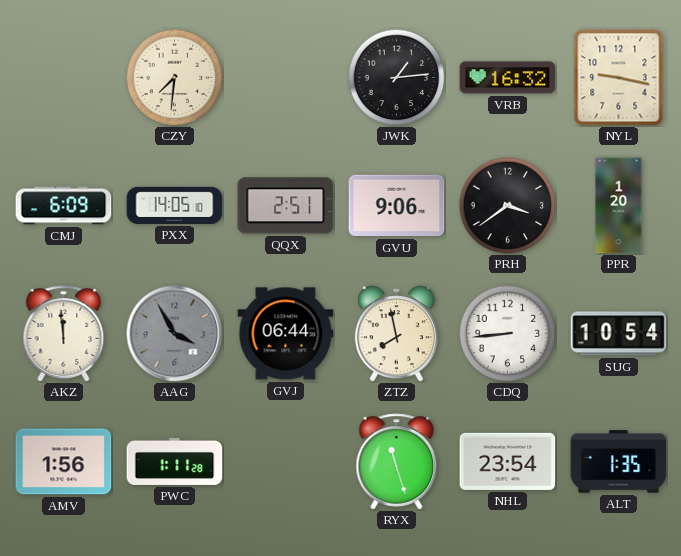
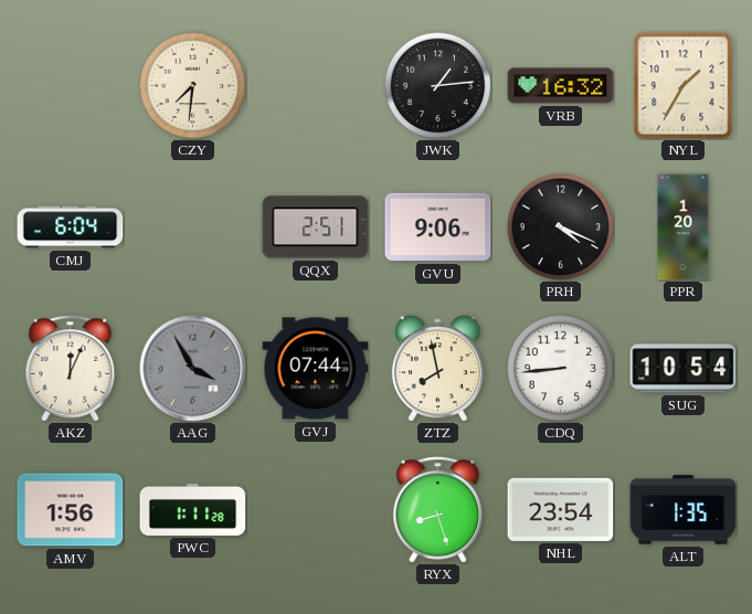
NYL: 9:17 -> 1:35
CMJ: 6:09 -> 6:04
PXX: 14:05 -> none
PRH: 3:39 -> 4:19
AKZ: 11:59 -> 12:04
GVJ: 06:44 -> 07:44
RYX: 11:27 -> 8:27
